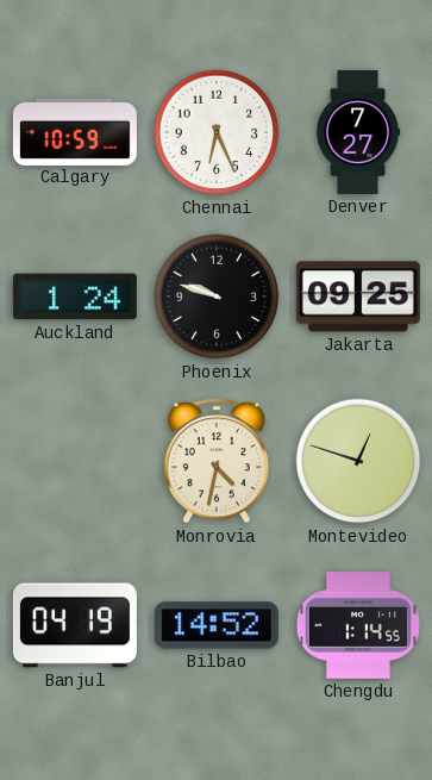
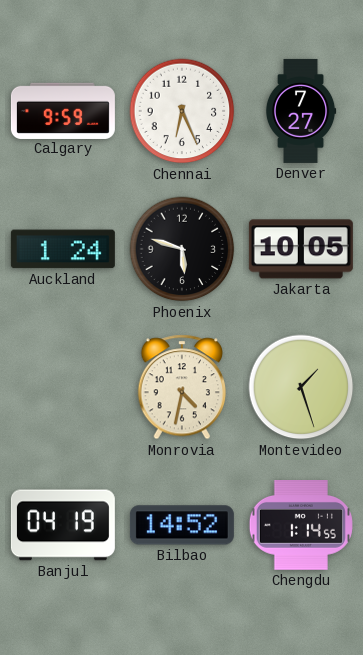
Calgary: 10:59 -> 9:59
Phoenix: 9:48 -> 5:48
Jakarta: 09:25 -> 10:05
Montevideo: 12:48 -> 1:27
